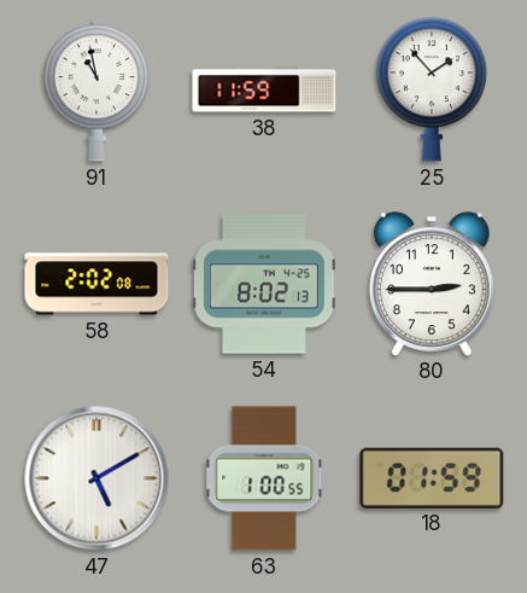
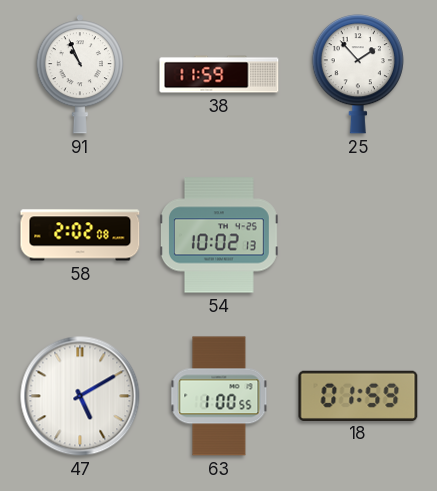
91: 10:58 -> 10:56
54: 8:02 -> 10:02
80: 2:45 -> none
